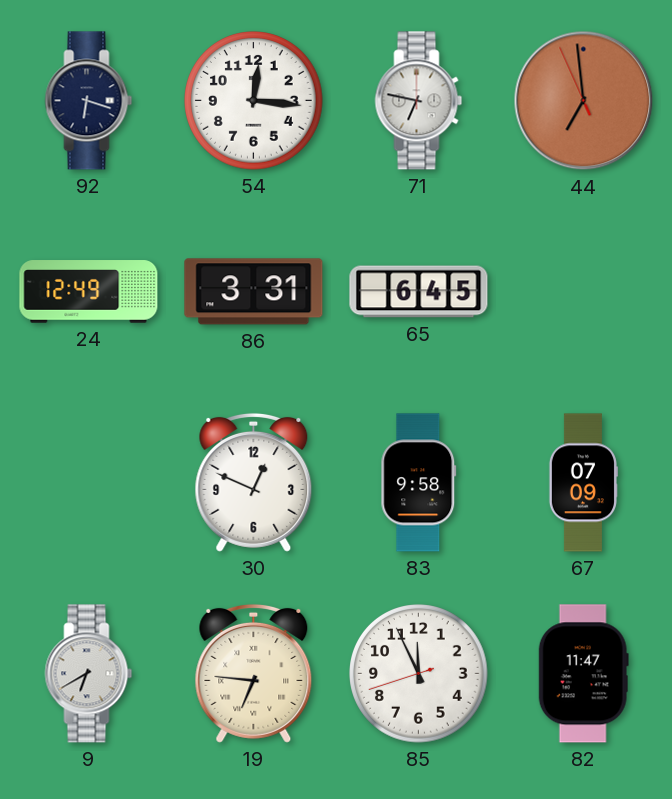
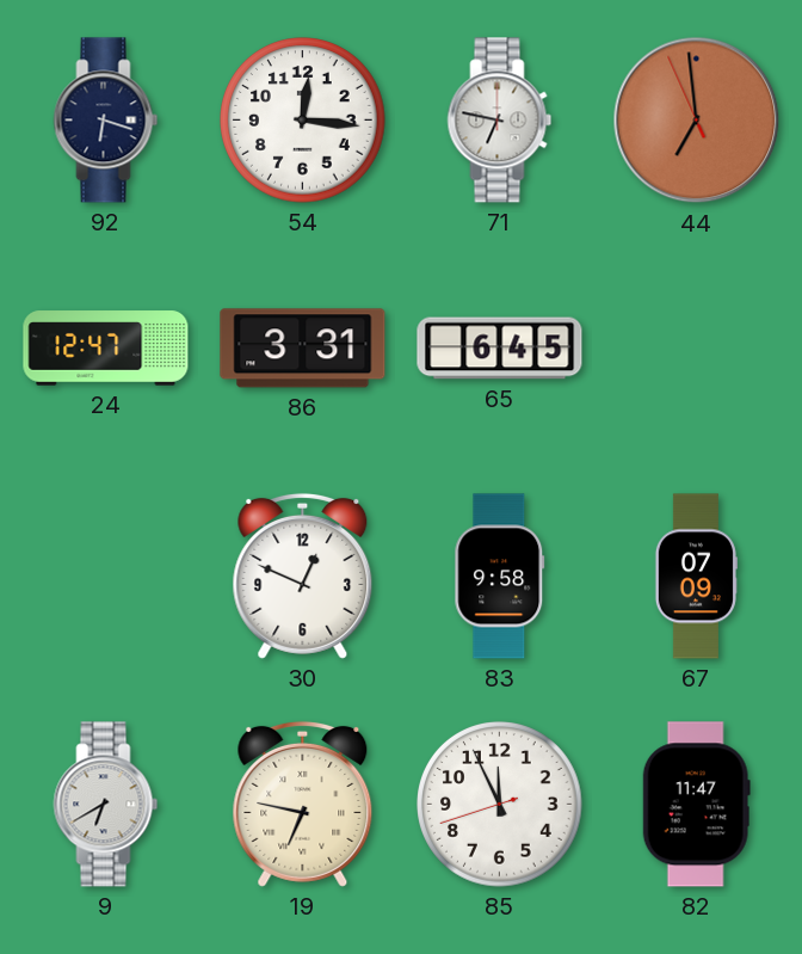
24: 12:49 -> 12:47
19: 6:46 -> 6:47
